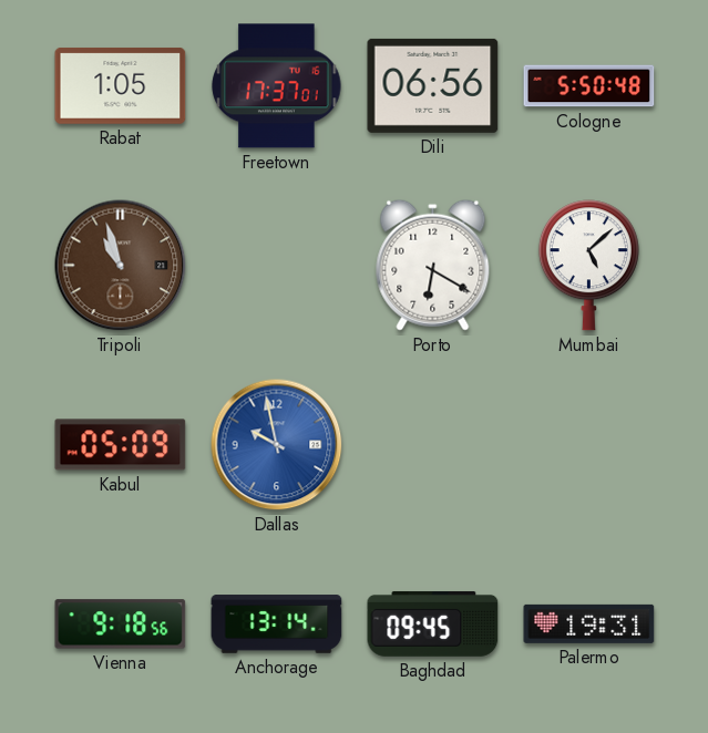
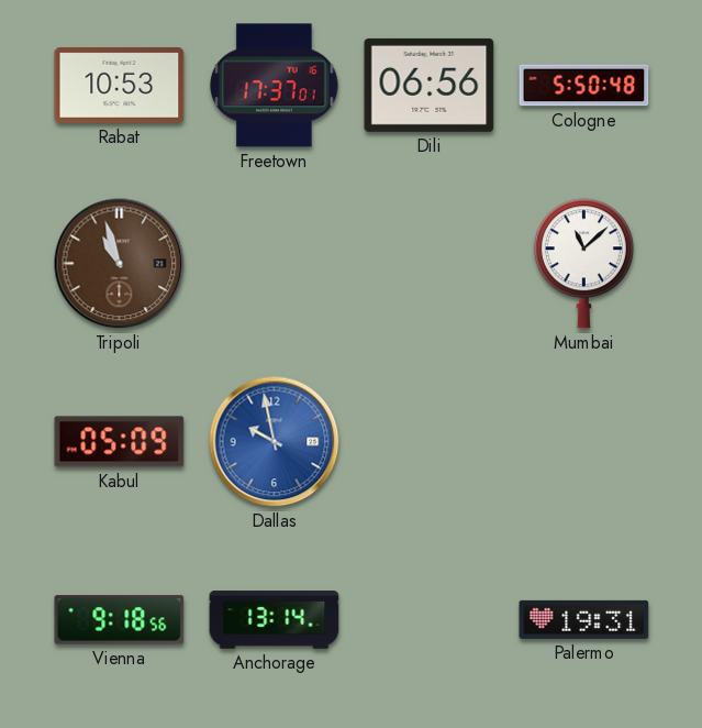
Rabat: 1:05 -> 10:53
Porto: 6:20 -> none
Mumbai: 5:08 -> 11:08
Baghdad: 09:45 -> none
